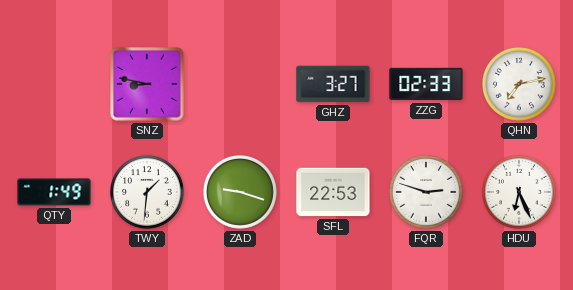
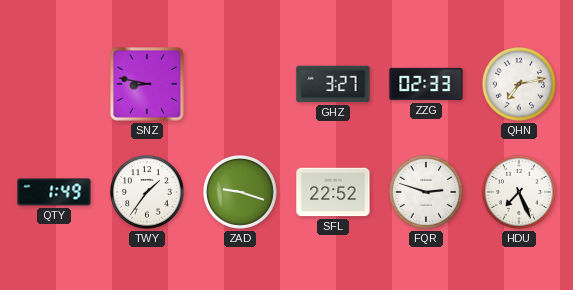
TWY: 1:31 -> 1:36
SFL: 22:53 -> 22:52
HDU: 6:26 -> 7:26
